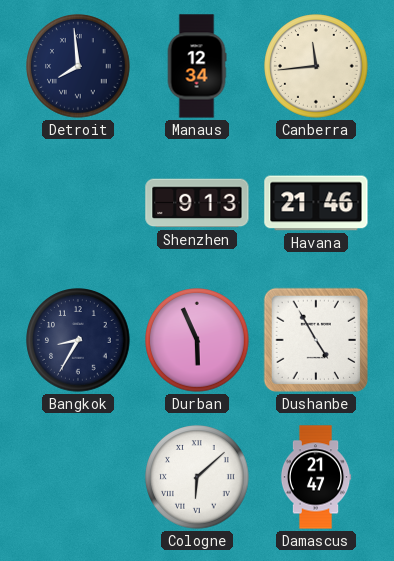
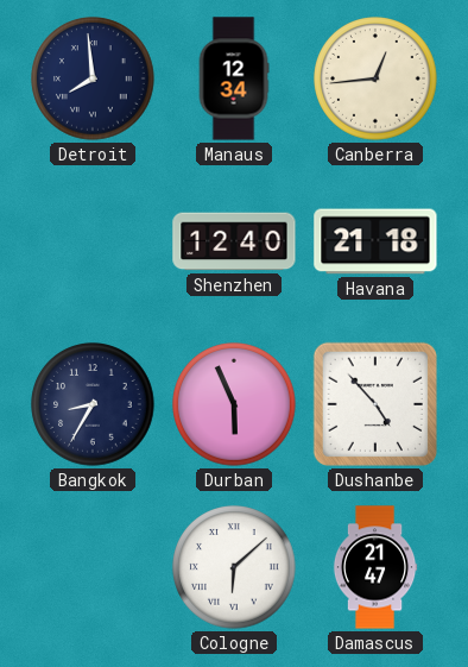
Canberra: 11:44 -> 12:44
Shenzhen: 9:13 -> 12:40
Havana: 21:46 -> 21:18
Dushanbe: 4:55 -> 4:53
